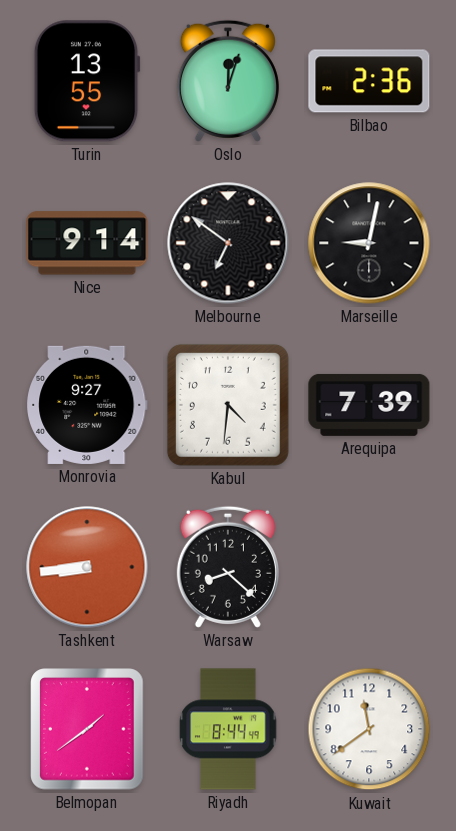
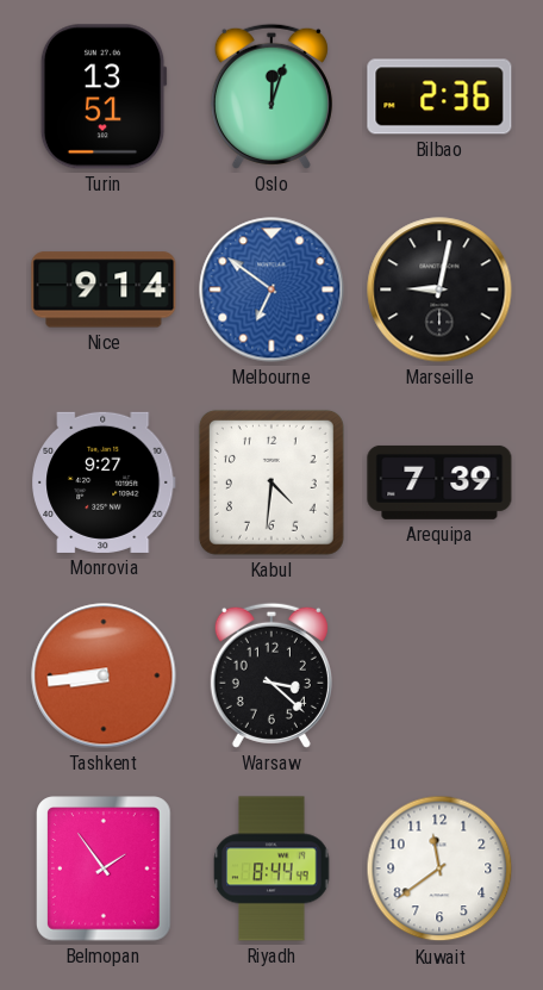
Turin: 13:55 -> 13:51
Melbourne dial: black -> blue
Warsaw: 8:22 -> 3:22
Belmopan: 1:39 -> 1:54
